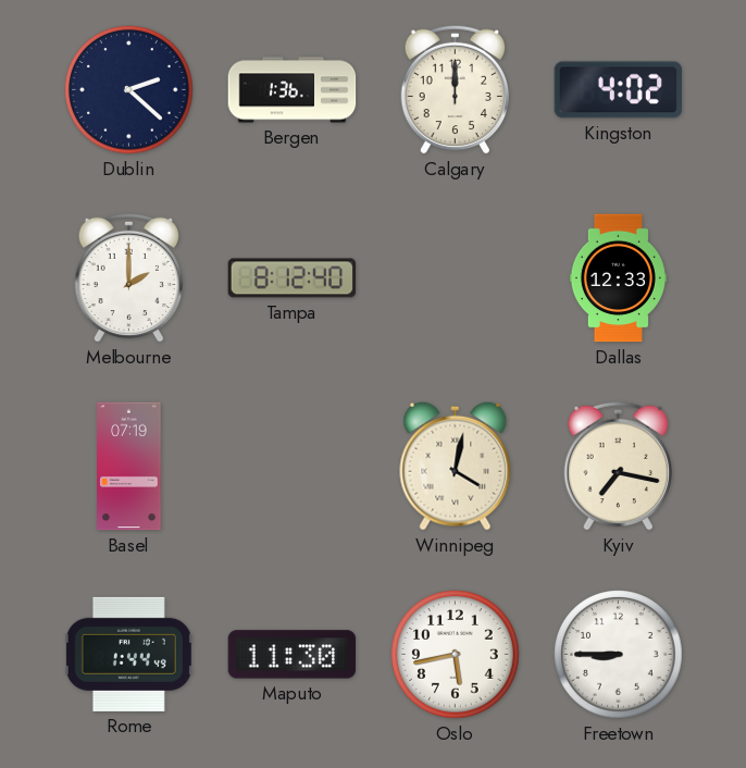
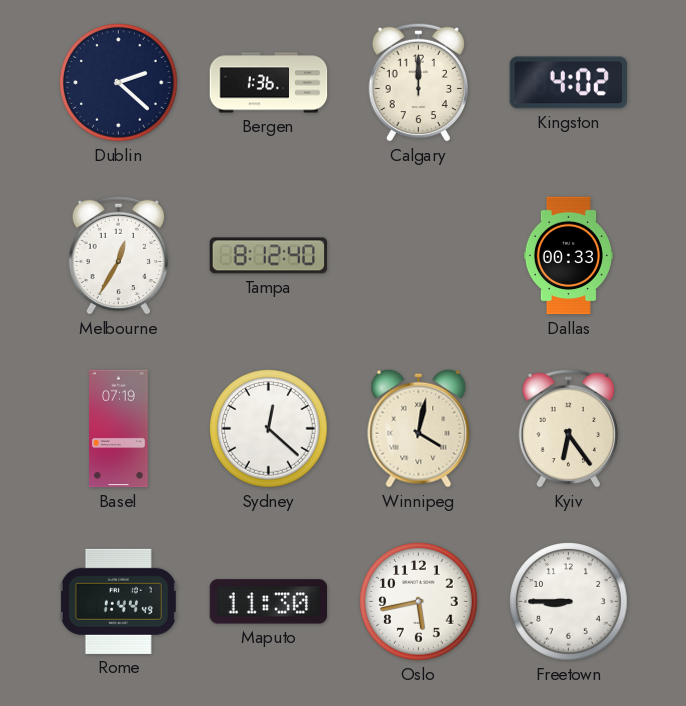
Melbourne: 2:00 -> 12:35
Dallas: 12:33 -> 00:33
Sydney: none -> 12:22
Kyiv: 7:17 -> 6:24
